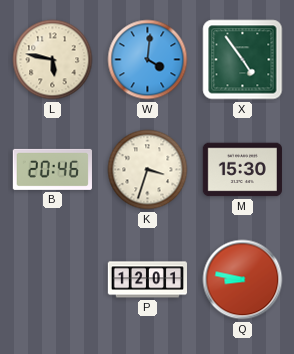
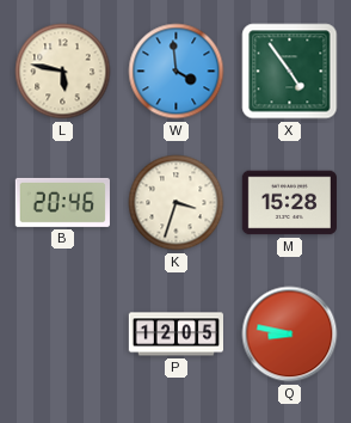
W: 4:01 -> 3:59
M: 15:30 -> 15:28
P: 12:01 -> 12:05
